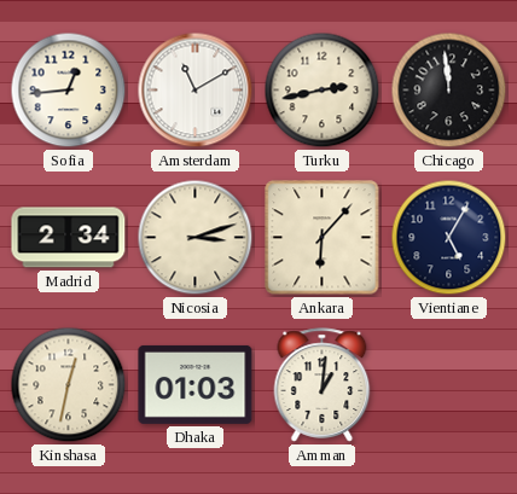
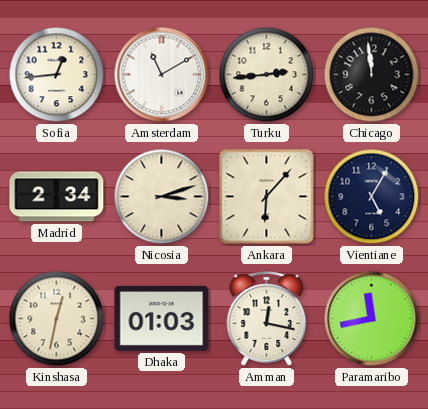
Turku: 2:43 -> 2:44
Amman: 1:01 -> 12:17
Paramaribo: none -> 11:43
